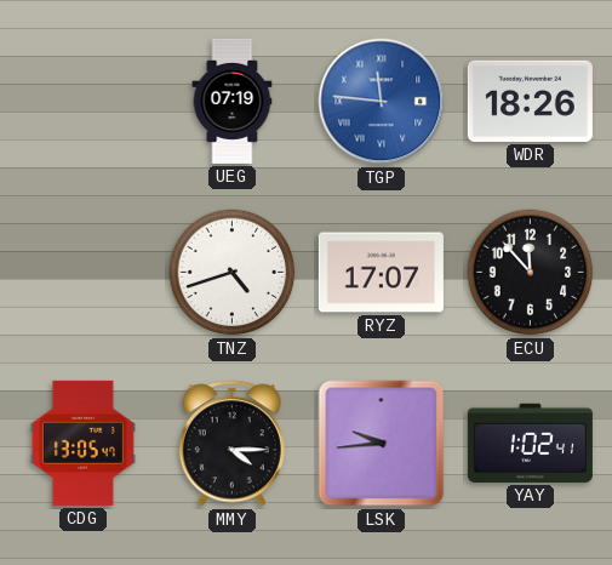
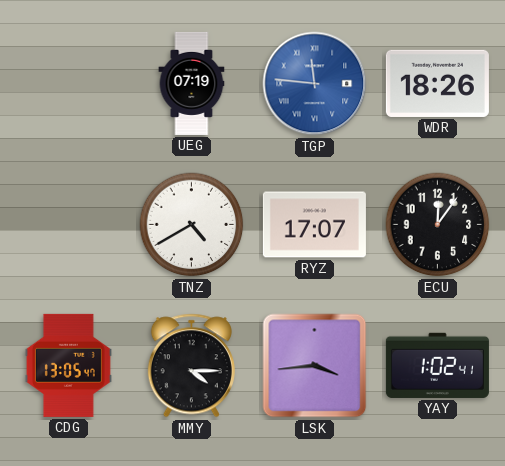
TNZ: 4:42 -> 4:40
ECU: 11:53 -> 12:06
LSK: 9:44 -> 3:44
